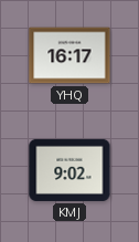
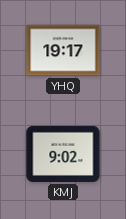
YHQ: 16:17 -> 19:17
